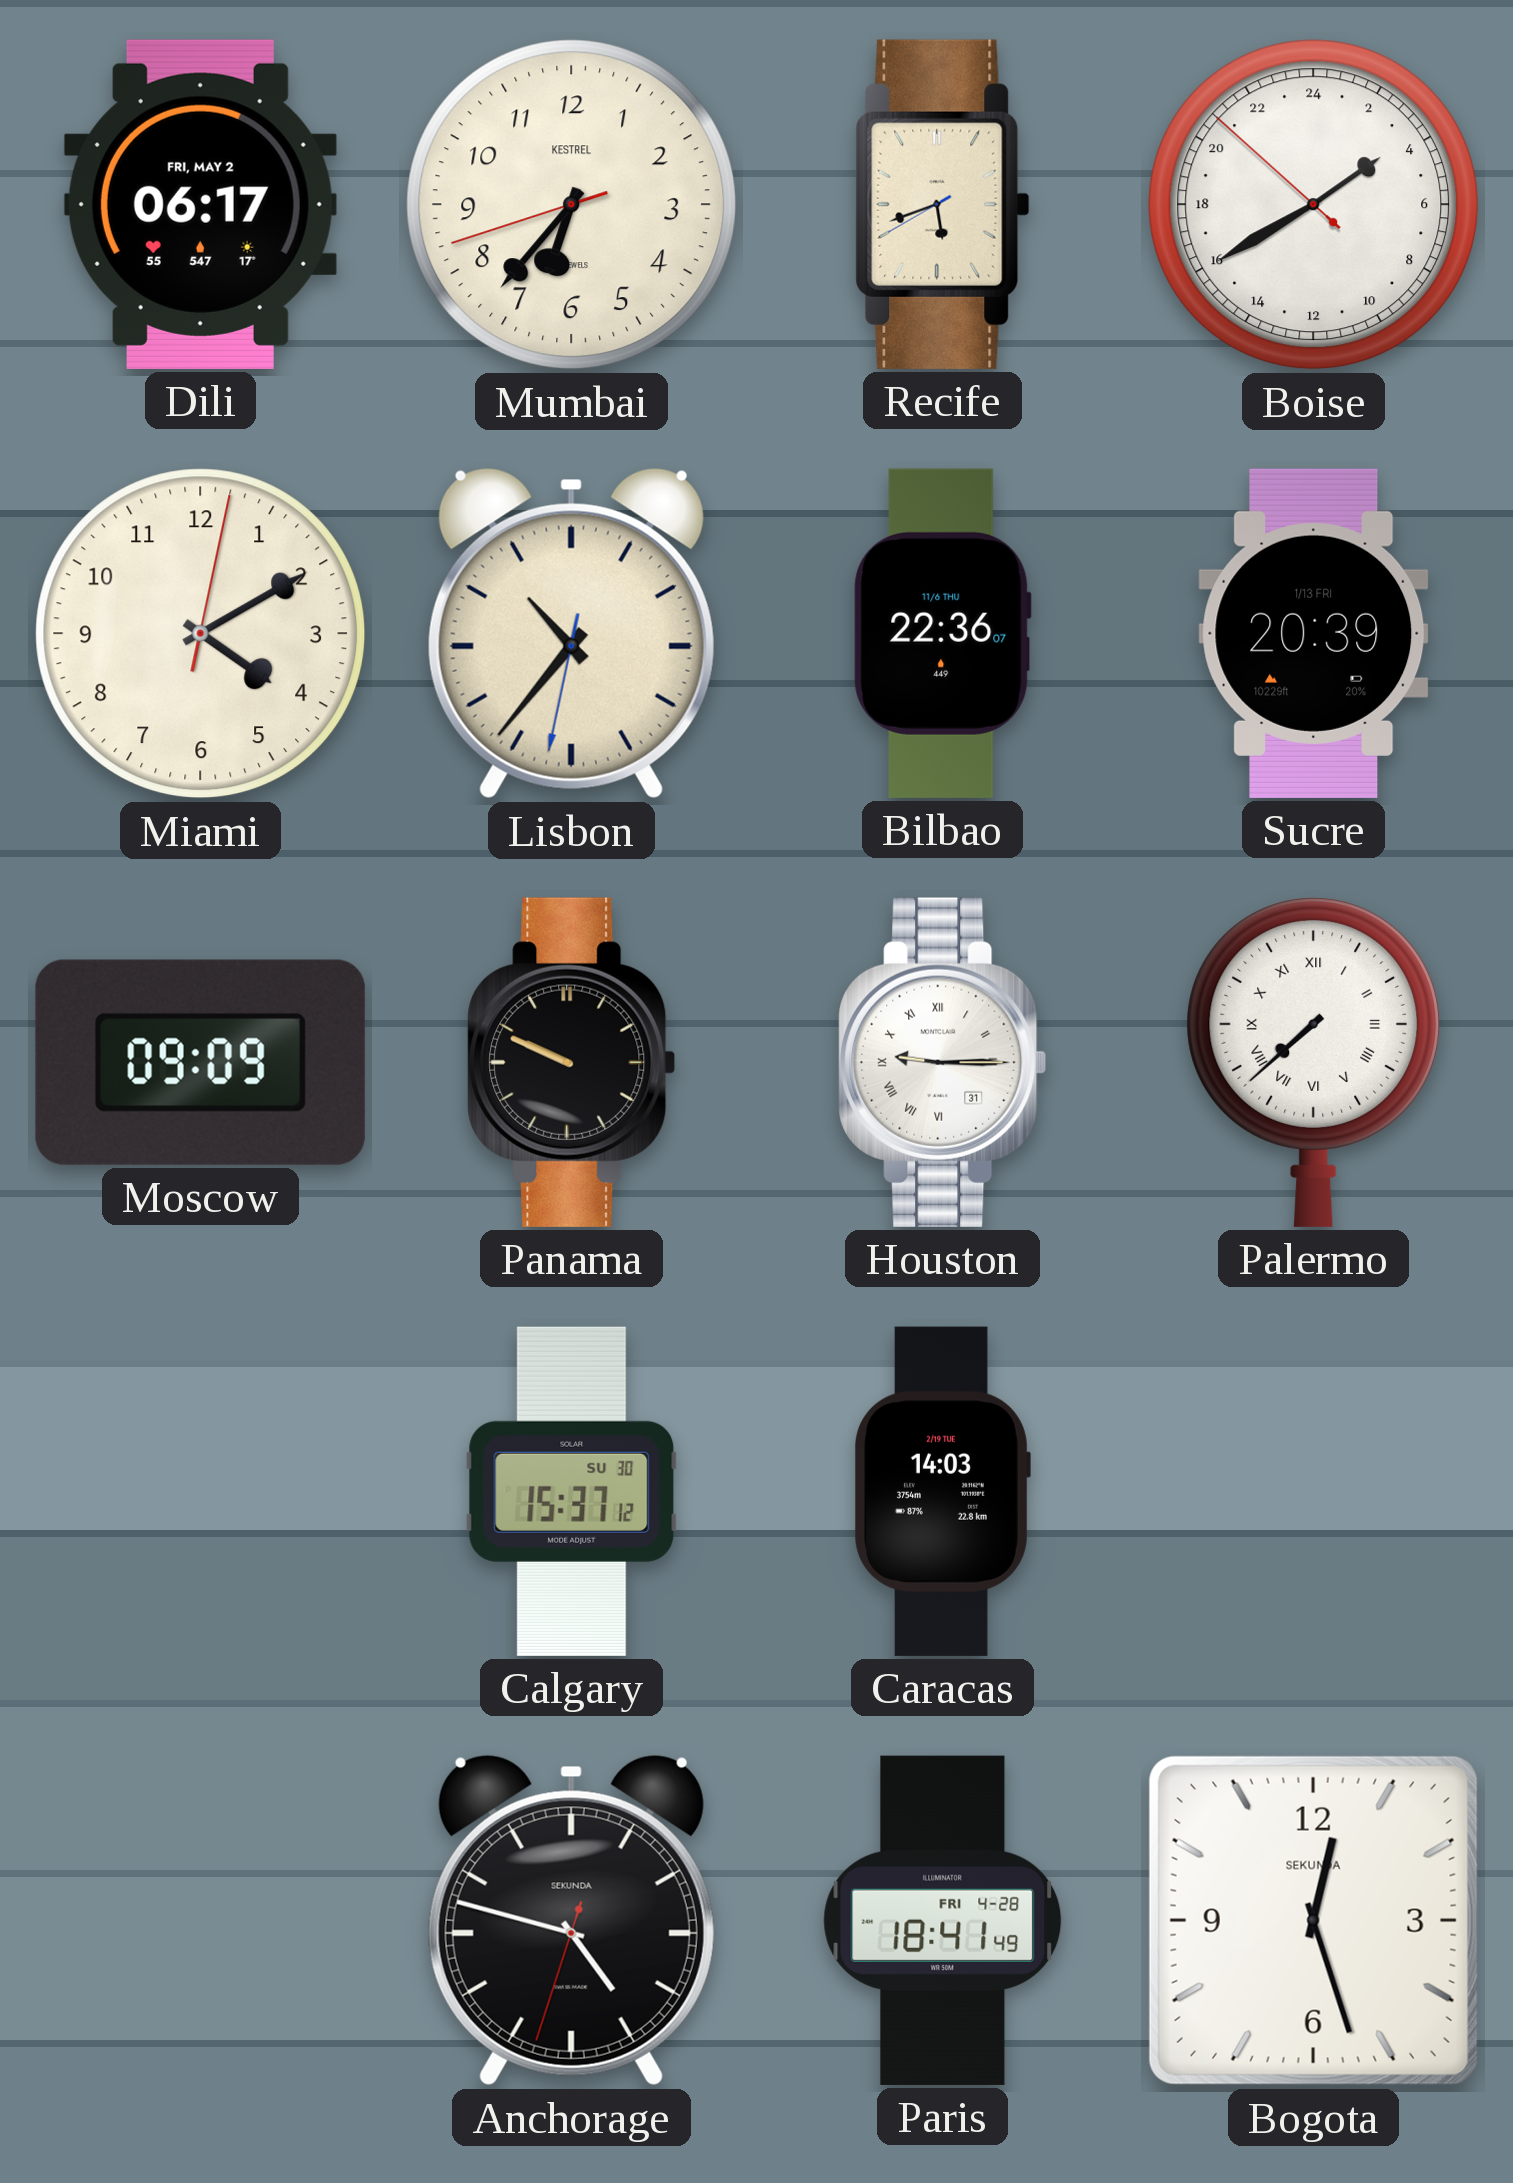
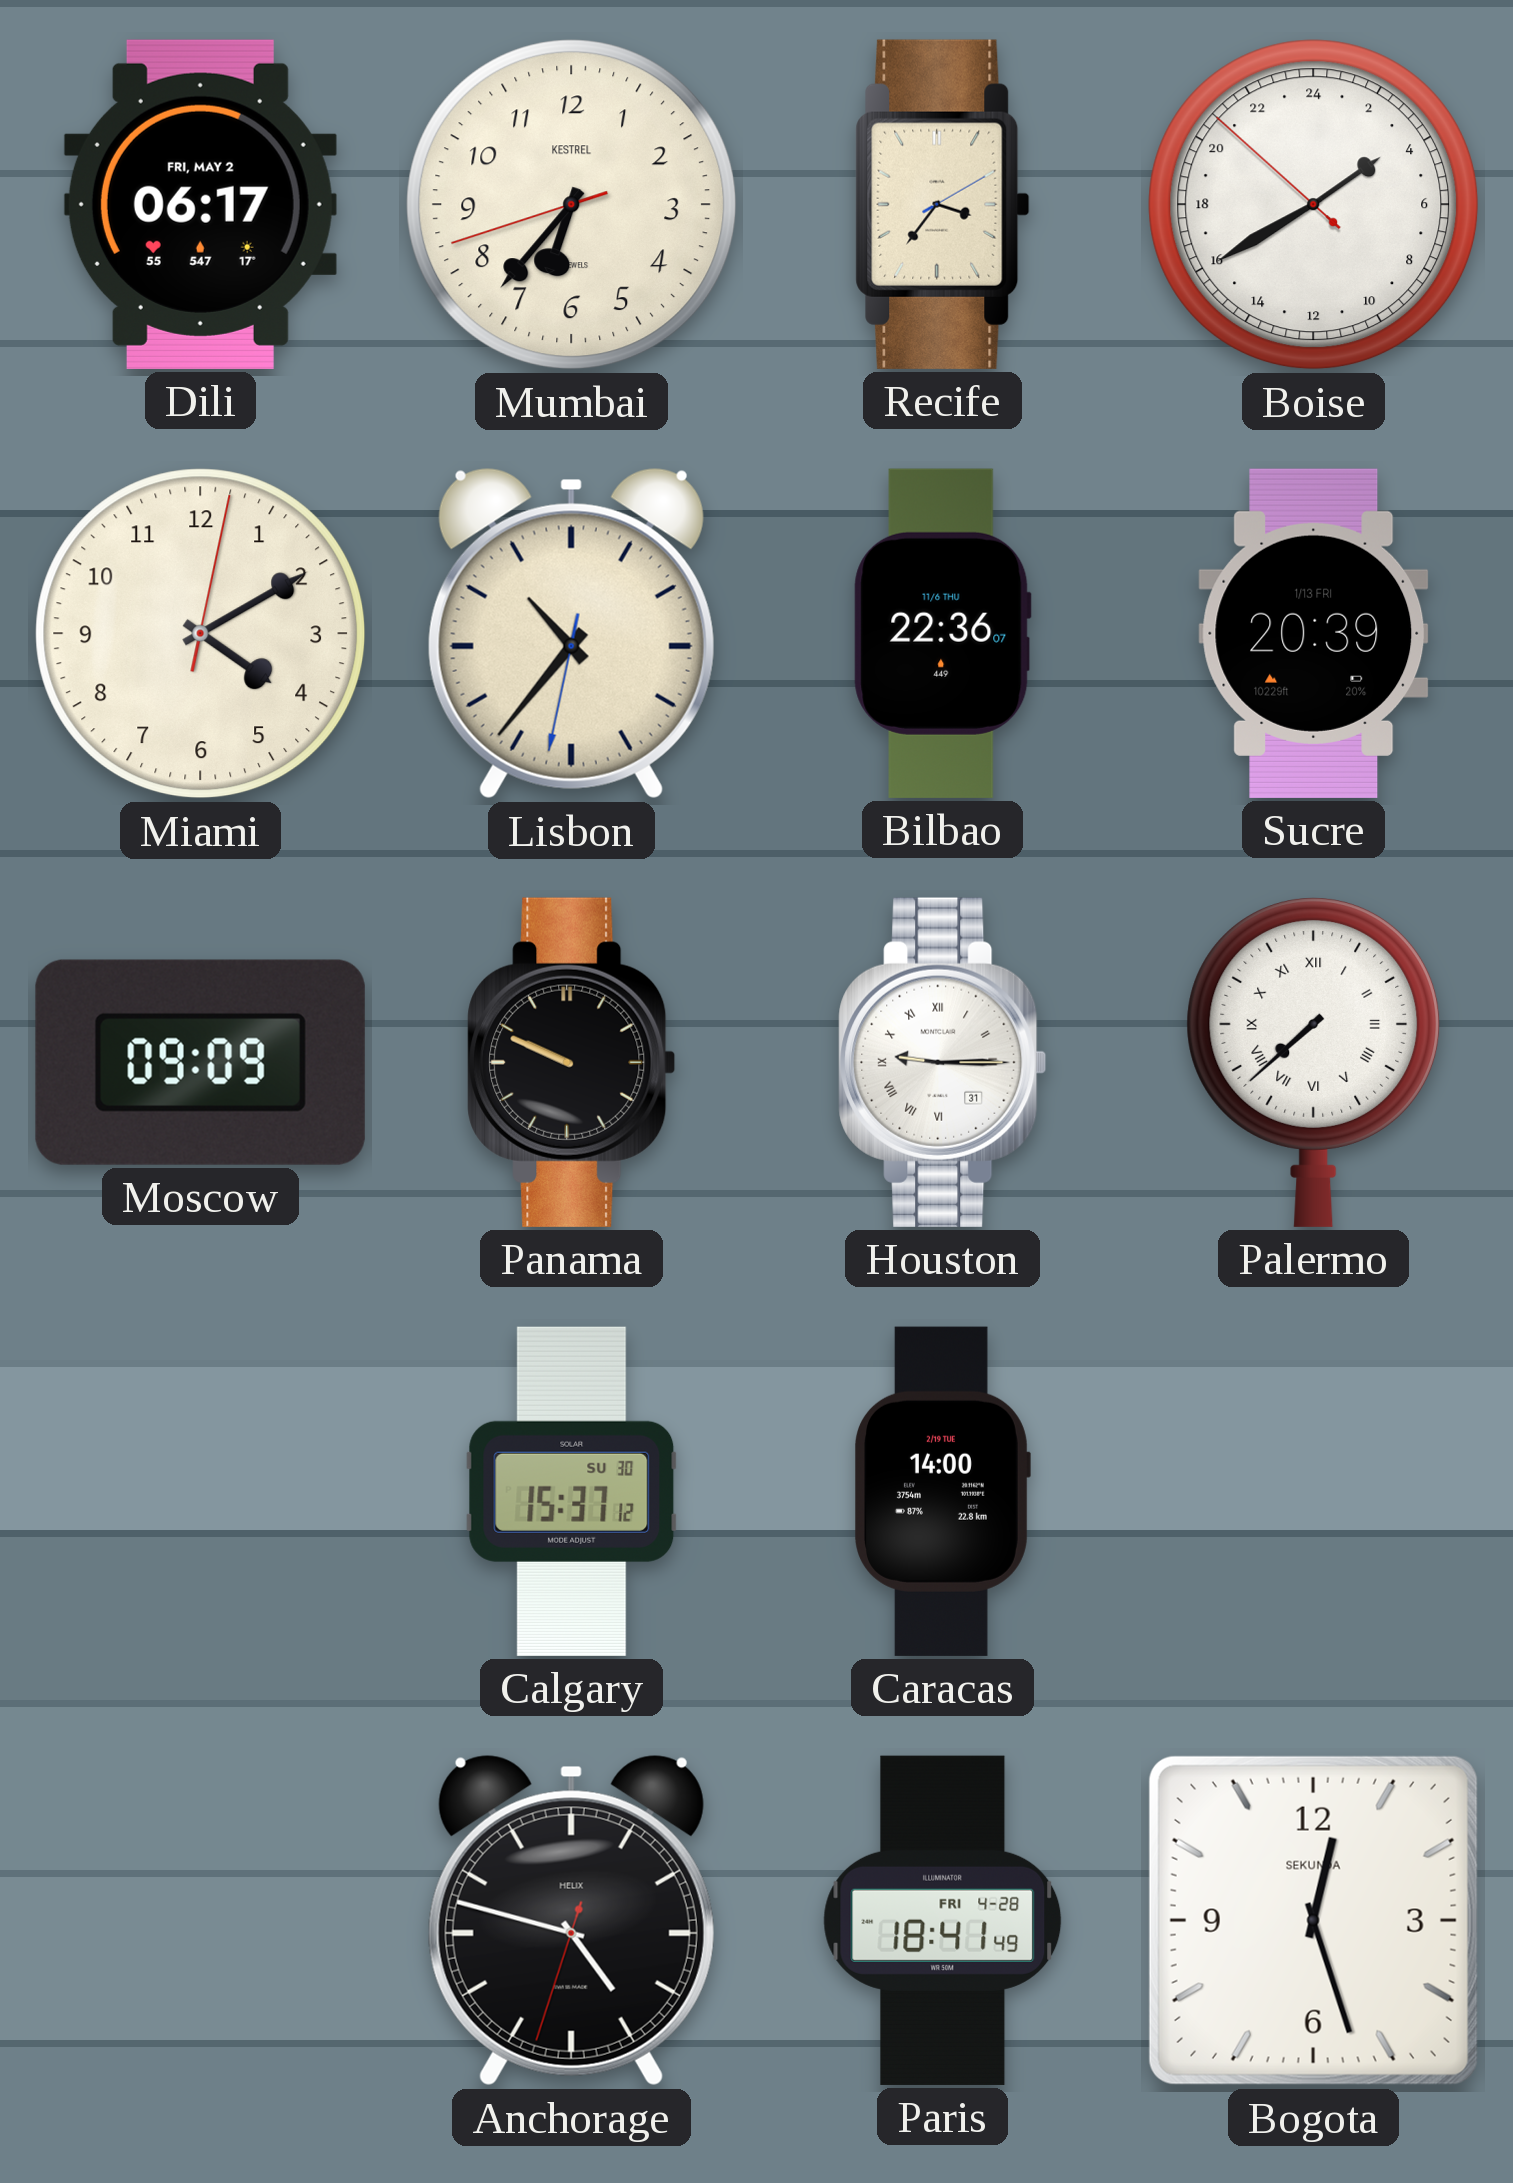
Recife: 5:41 -> 3:36
Caracas: 14:03 -> 14:00
Anchorage brand: SEKUNDA -> HELIX
